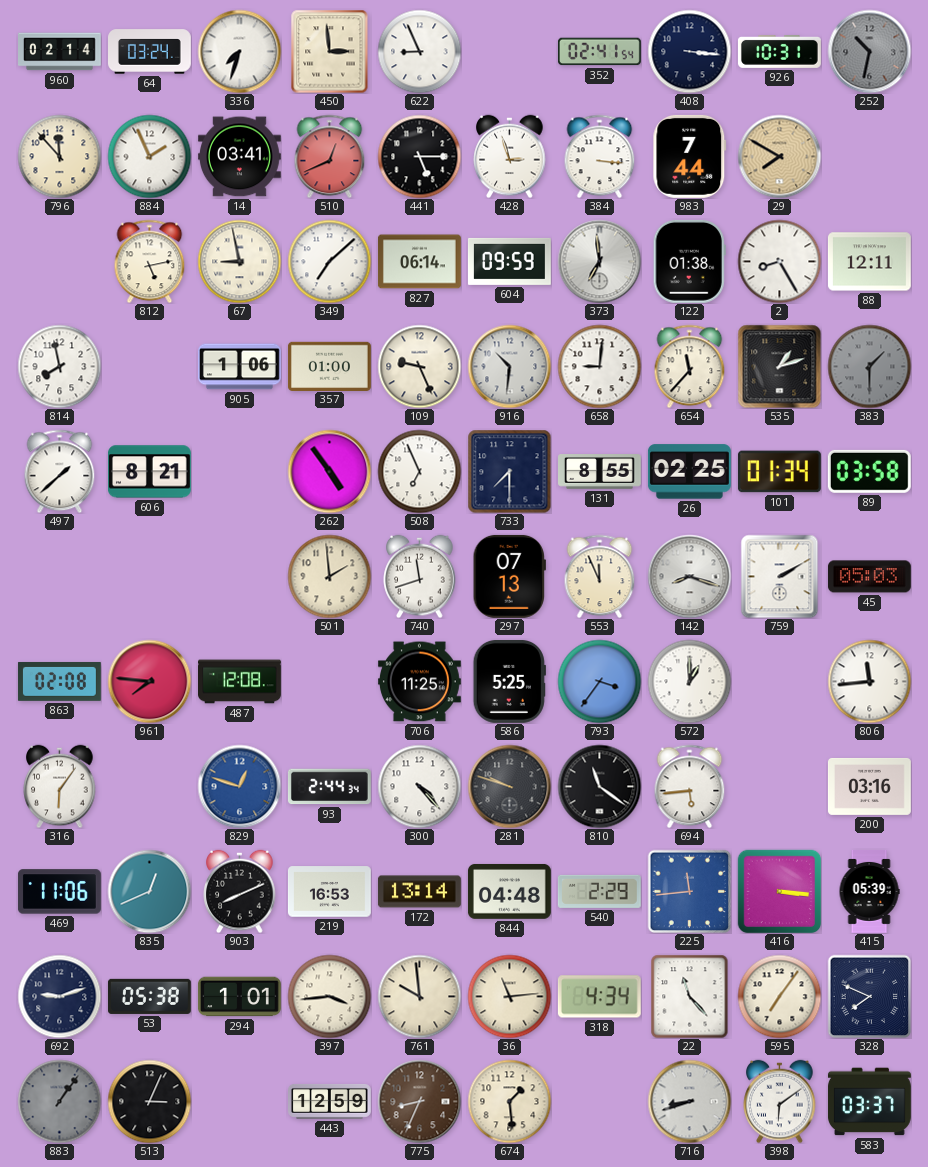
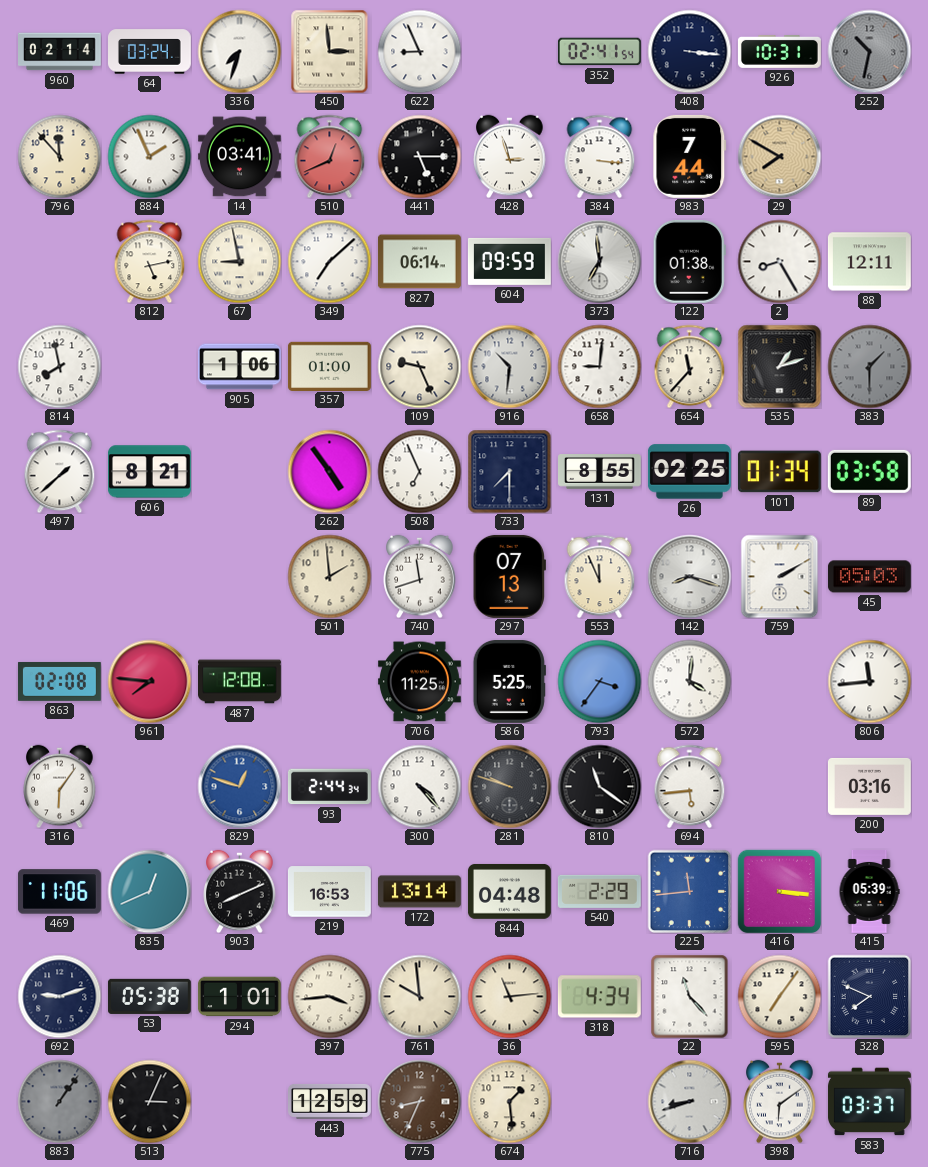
572: 1:00 -> 4:01
